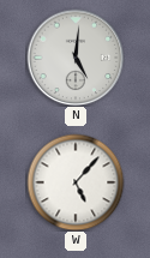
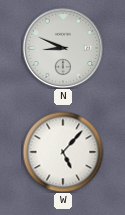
N: 5:01 -> 8:49
